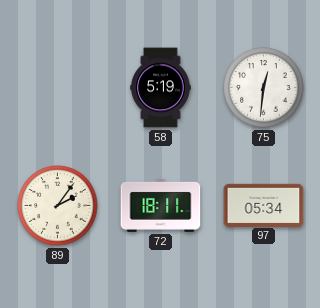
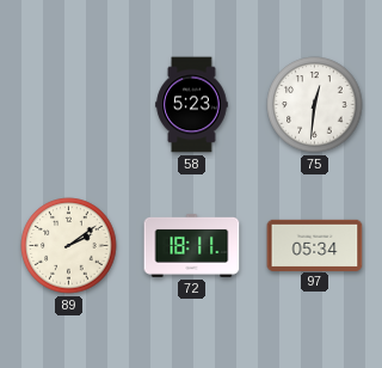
58: 5:19 -> 5:23
89: 2:06 -> 2:09
